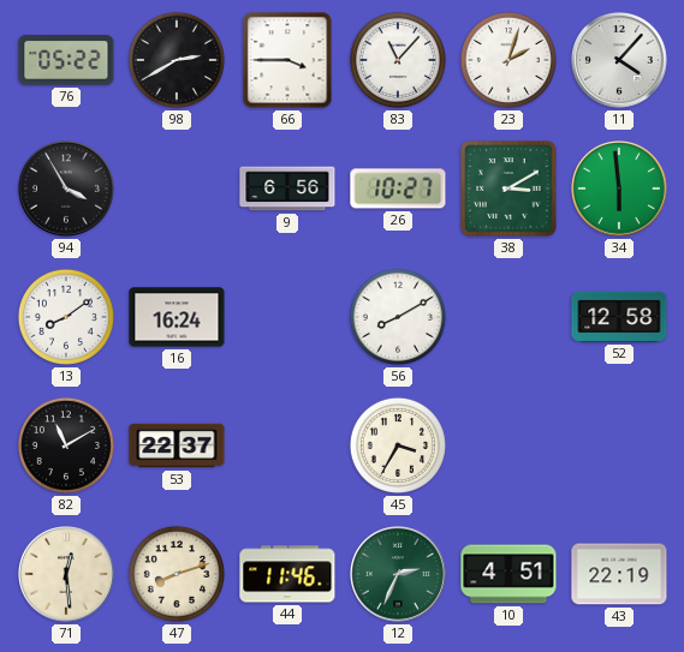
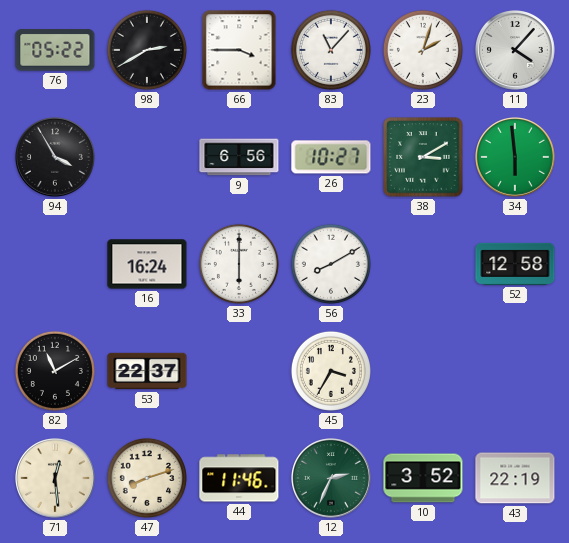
13: 8:09 -> none
33: none -> 6:00
10: 4:51 -> 3:52
